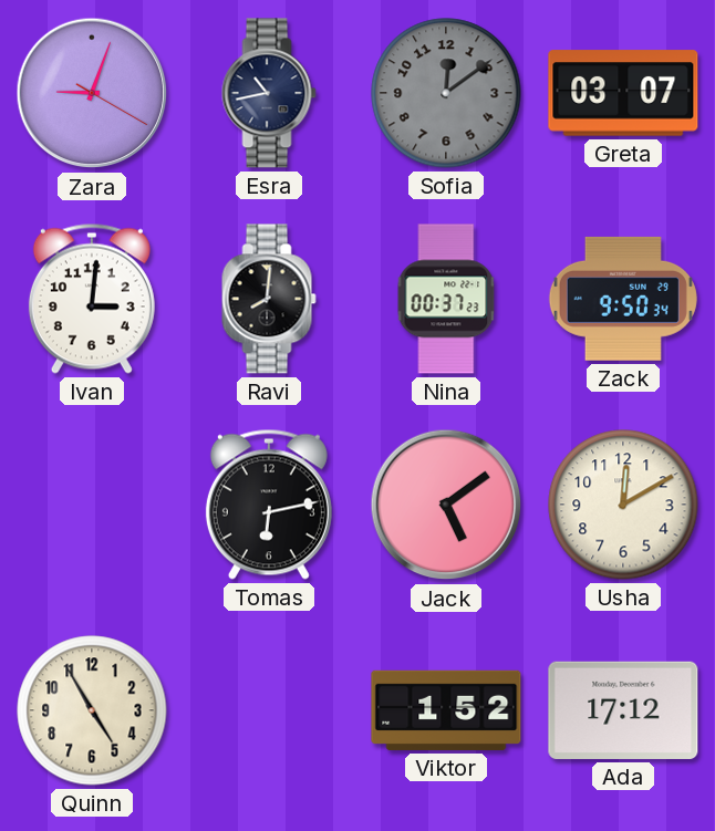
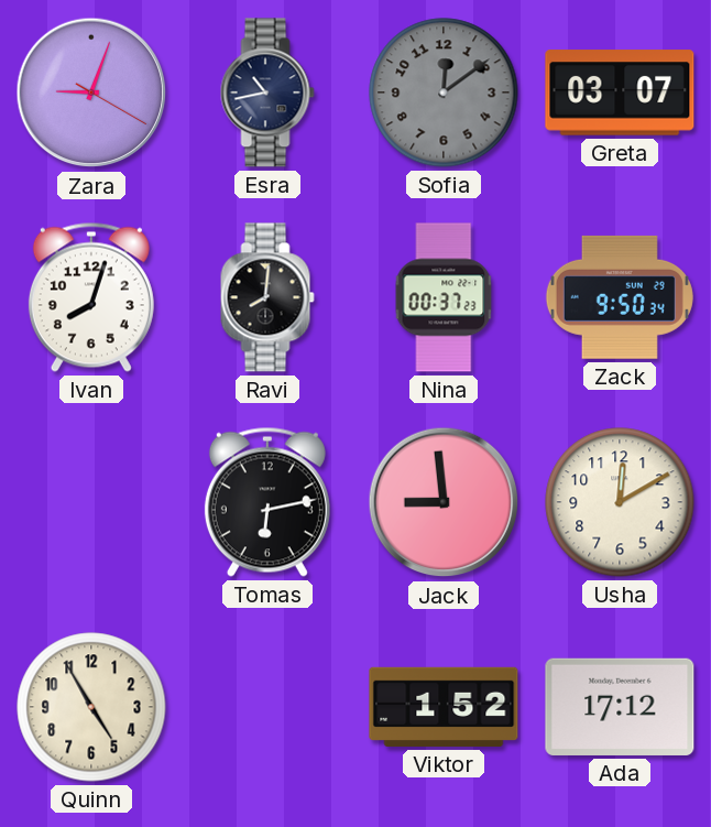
Ivan: 3:01 -> 8:03
Jack: 5:09 -> 8:59
